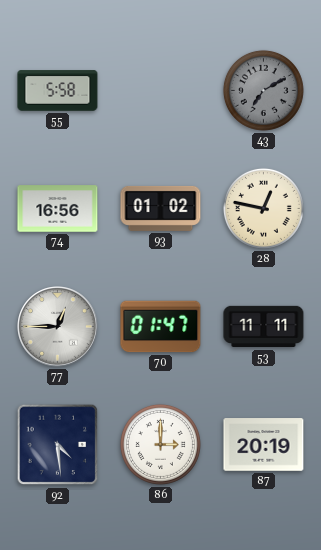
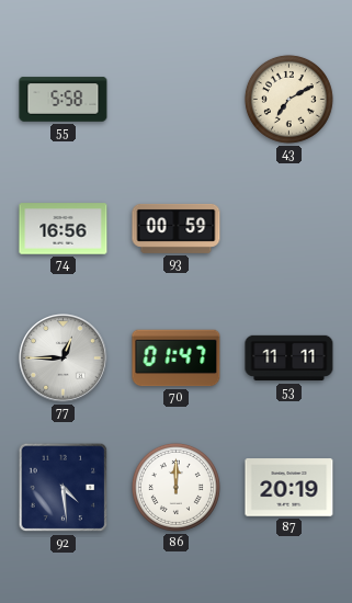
43 dial: grey -> cream
93: 01:02 -> 00:59
28: 12:47 -> none
86: 3:00 -> 12:00
